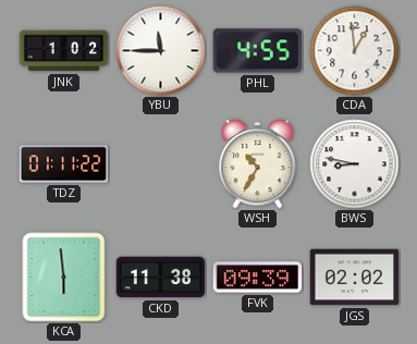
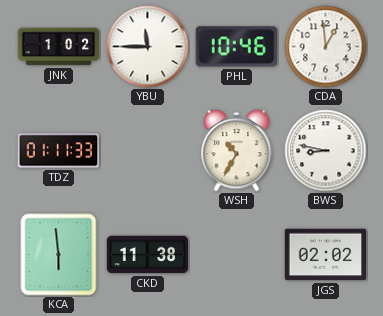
PHL: 4:55 -> 10:46
TDZ: 01:11:22 -> 01:11:33
FVK: 09:39 -> none
